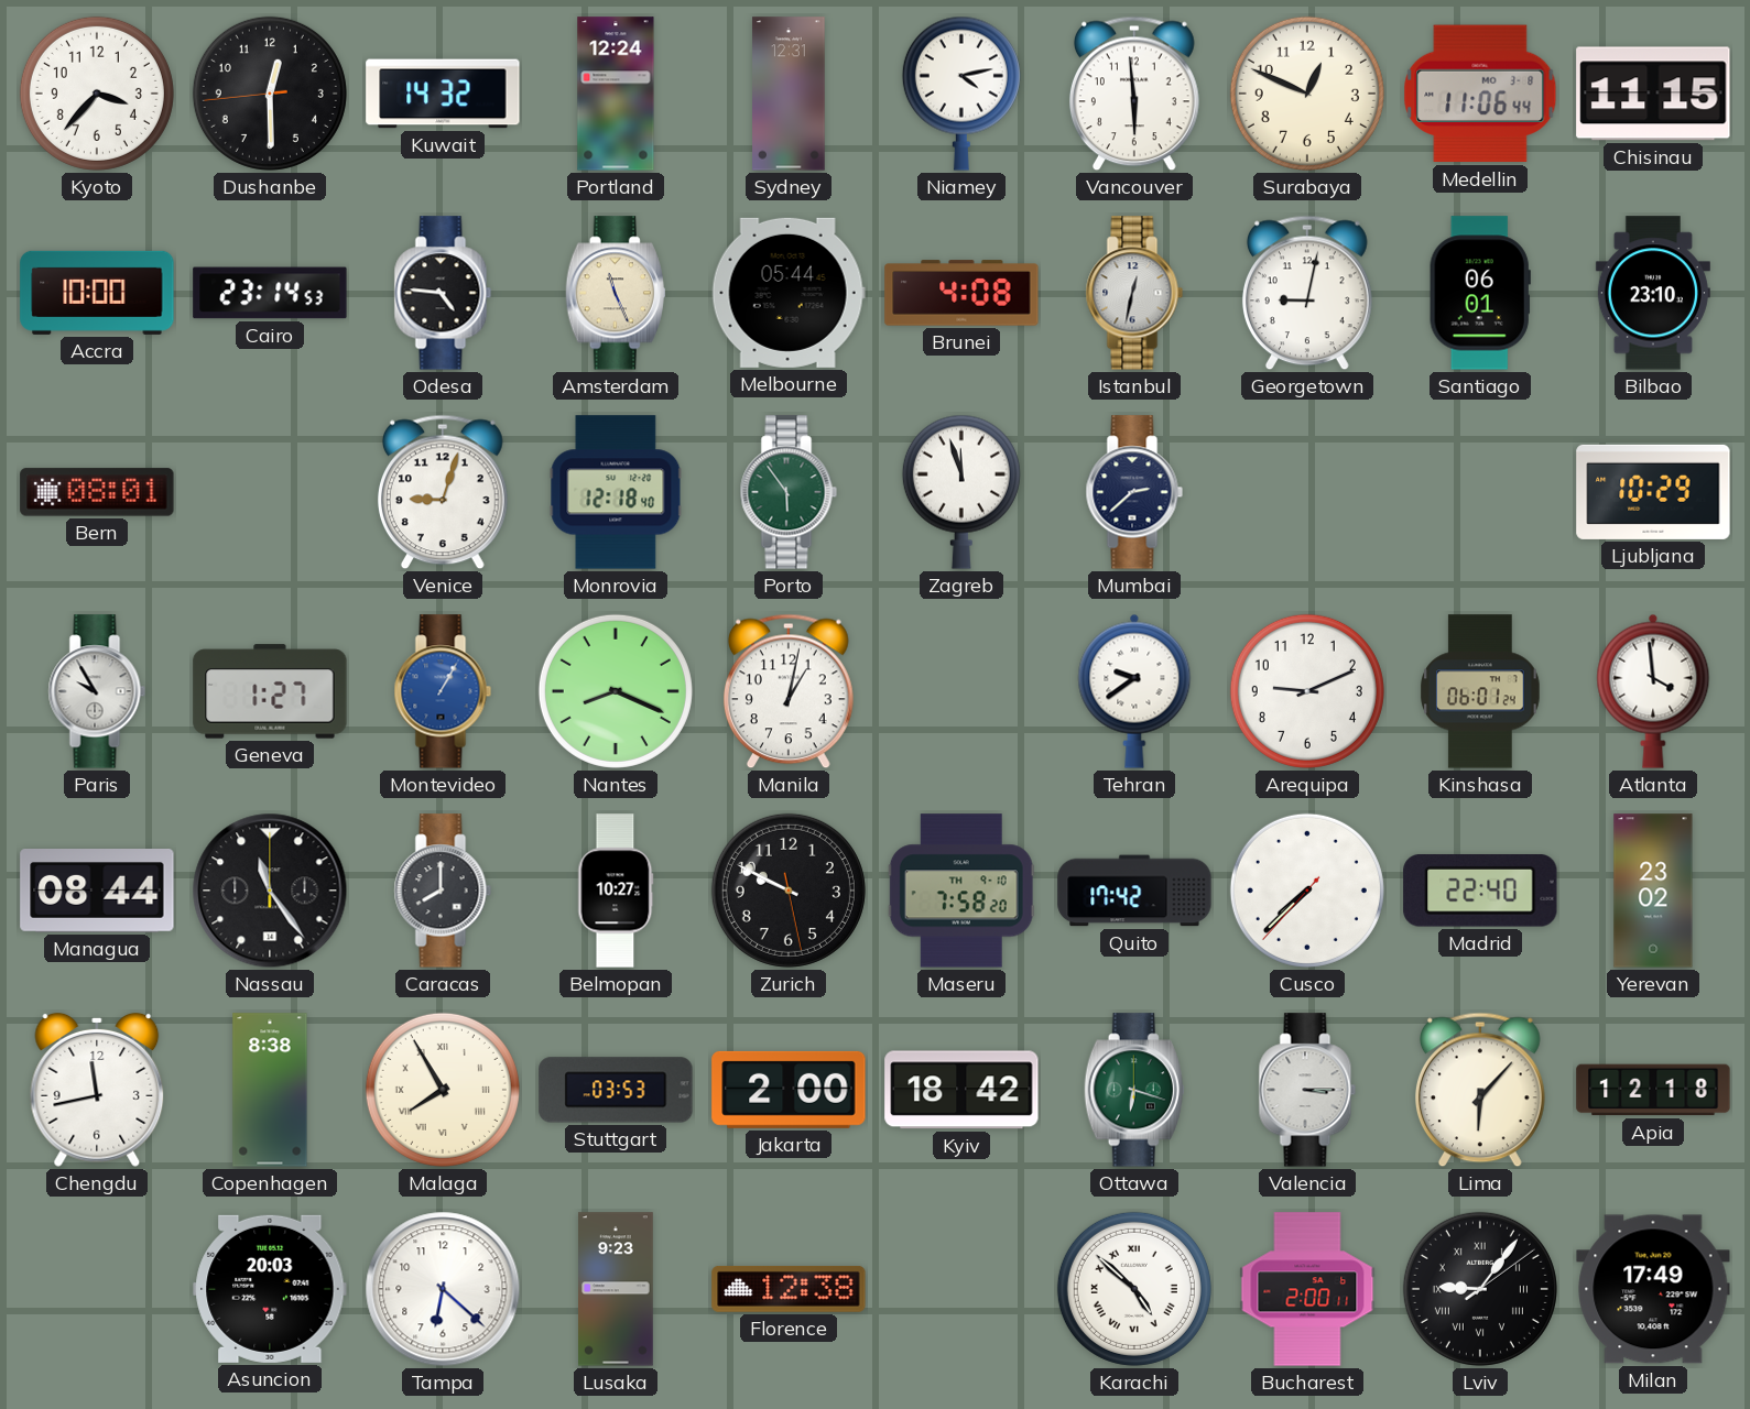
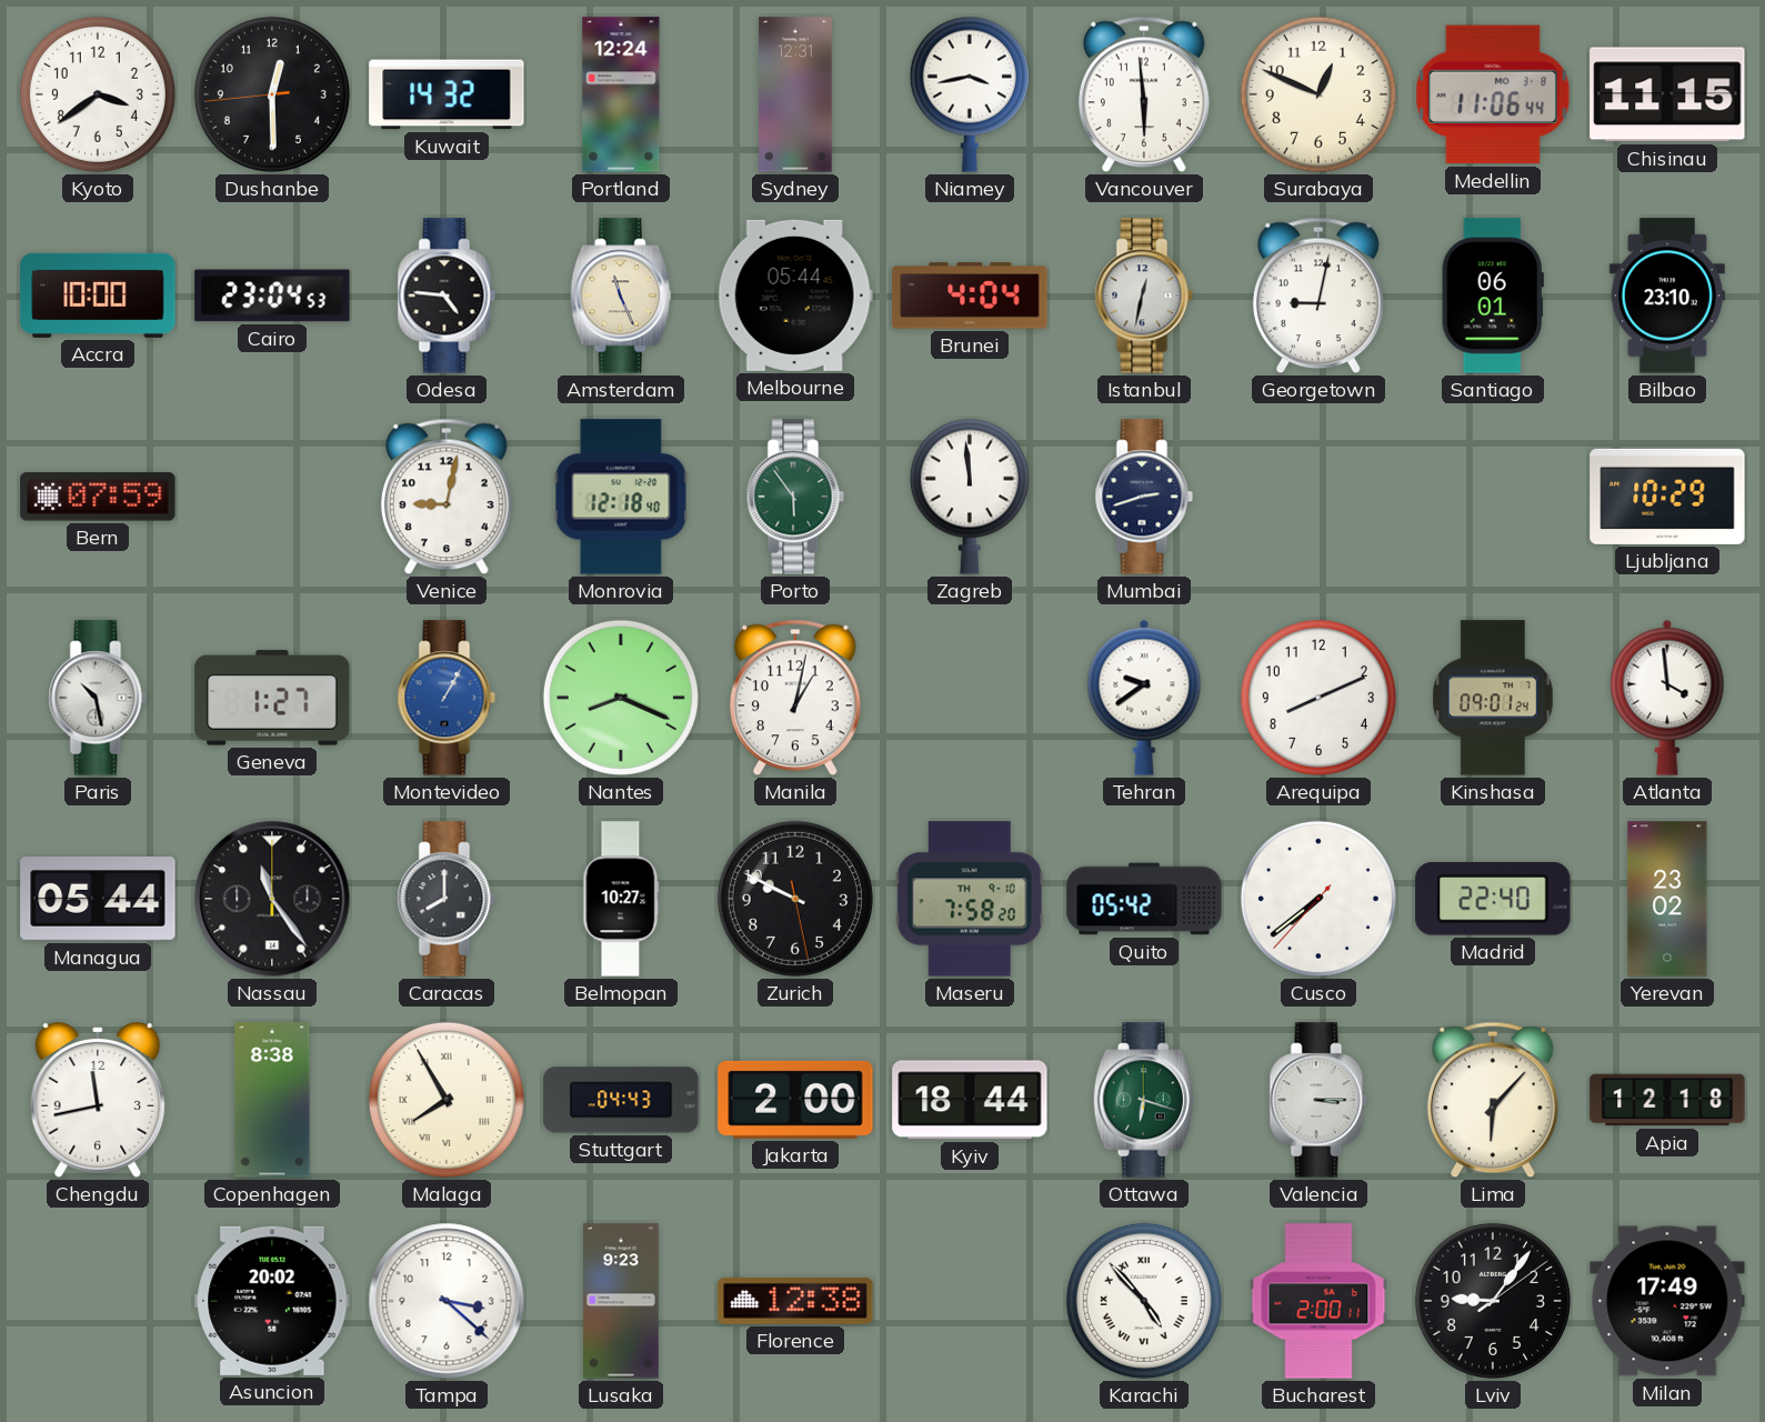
Kyoto: 3:37 -> 3:39
Niamey: 4:13 -> 3:43
Cairo: 23:14 -> 23:04
Brunei: 4:08 -> 4:04
Bern: 08:01 -> 07:59
Venice: 9:03 -> 9:02
Zagreb: 11:57 -> 11:59
Mumbai: 2:38 -> 2:42
Paris: 9:55 -> 10:28
Arequipa: 9:11 -> 8:11
Kinshasa: 06:01 -> 09:01
Managua: 08:44 -> 05:44
Quito: 17:42 -> 05:42
Cusco: 7:37 -> 7:38
Stuttgart: 03:53 -> 04:43
Kyiv: 18:42 -> 18:44
Asuncion: 20:03 -> 20:02
Tampa: 6:22 -> 3:22
Karachi: 4:52 -> 4:53
Lviv numerals: Roman -> Arabic
